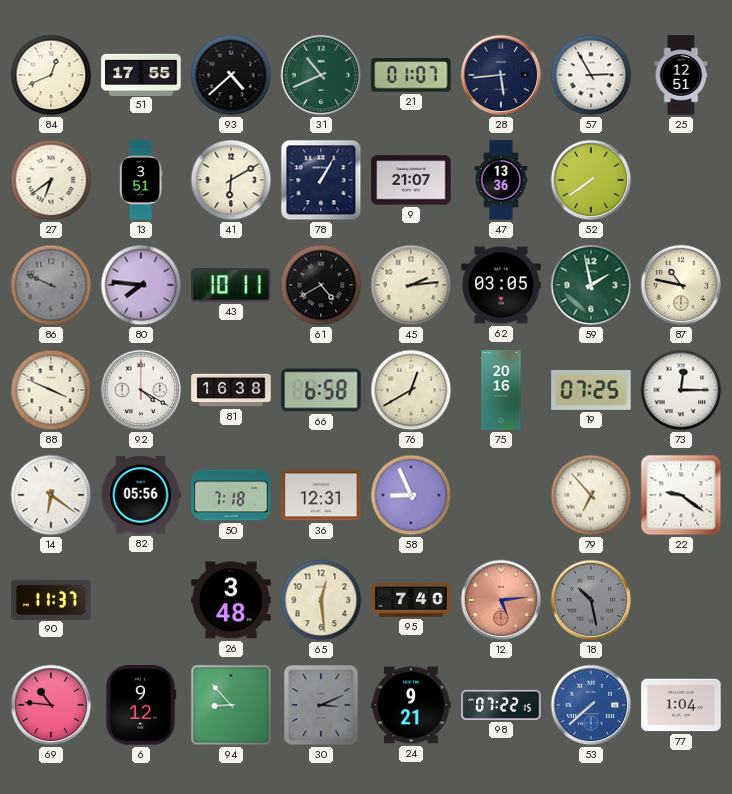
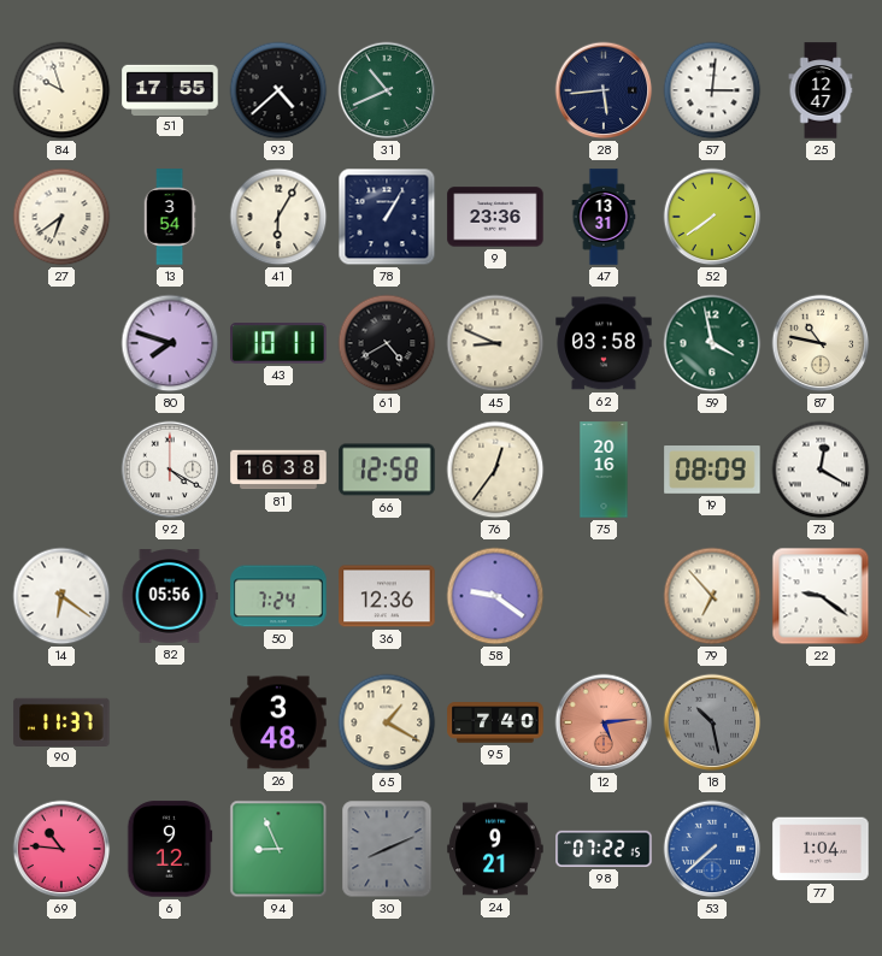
84: 12:41 -> 9:57
21: 01:07 -> none
57: 2:55 -> 3:01
25: 12:51 -> 12:47
13: 3:51 -> 3:54
41: 6:10 -> 6:05
9: 21:07 -> 23:36
47: 13:36 -> 13:31
86: 9:49 -> none
80: 7:46 -> 7:48
45: 2:14 -> 8:49
62: 03:05 -> 03:58
59: 1:58 -> 3:58
88: 3:49 -> none
66: 6:58 -> 12:58
76: 12:40 -> 12:36
19: 07:25 -> 08:09
73: 12:15 -> 12:20
50: 7:18 -> 7:24
36: 12:31 -> 12:36
58: 8:56 -> 9:21
65: 12:29 -> 1:20
94: 8:53 -> 8:56
30: 3:11 -> 8:11
